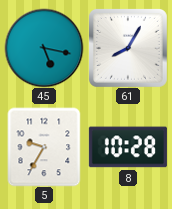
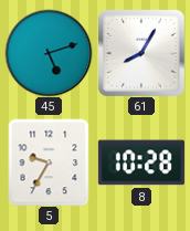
45: 5:17 -> 5:12
